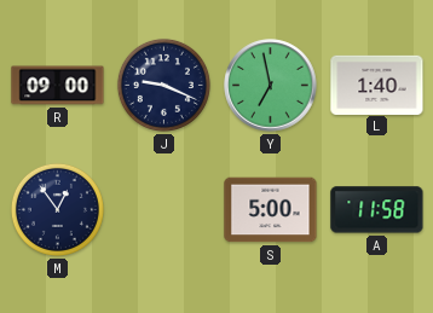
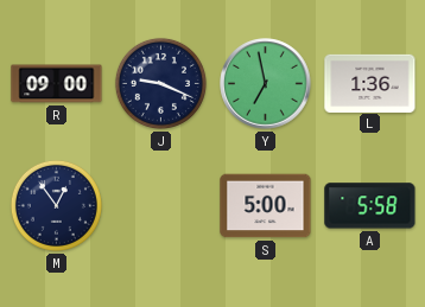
L: 1:40 -> 1:36
A: 11:58 -> 5:58
